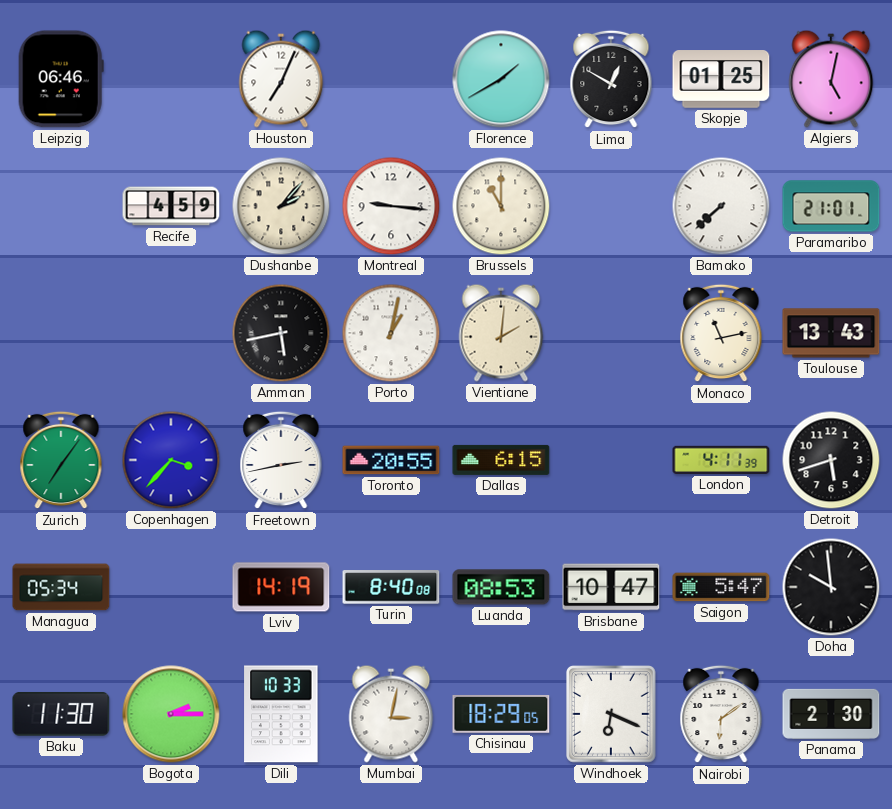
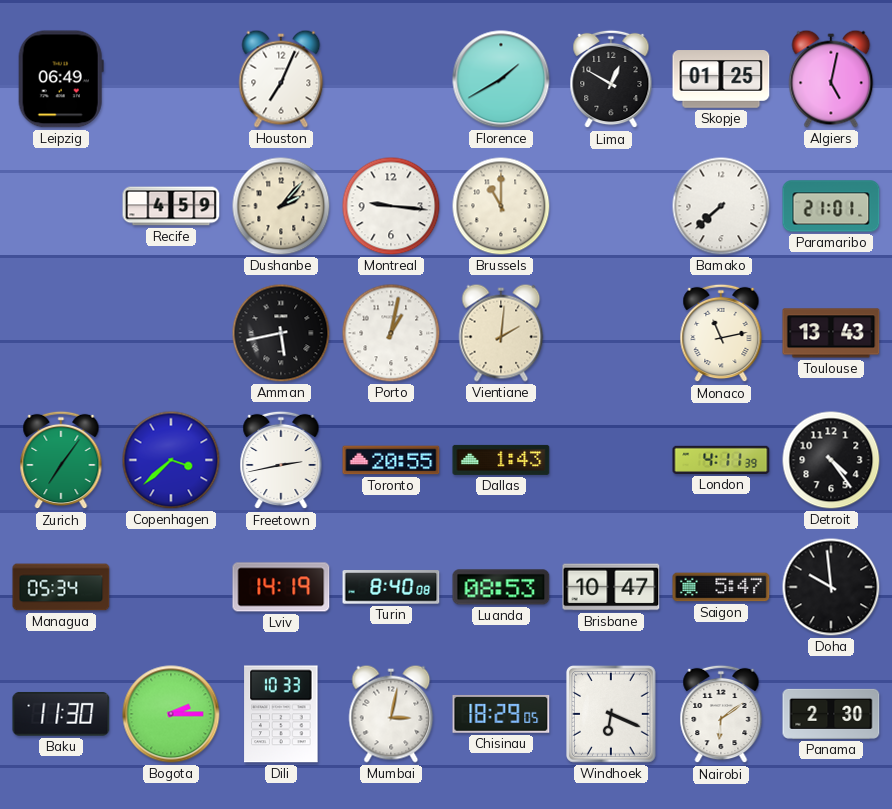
Leipzig: 06:46 -> 06:49
Copenhagen: 3:37 -> 3:38
Dallas: 6:15 -> 1:43
Detroit: 5:42 -> 4:24
